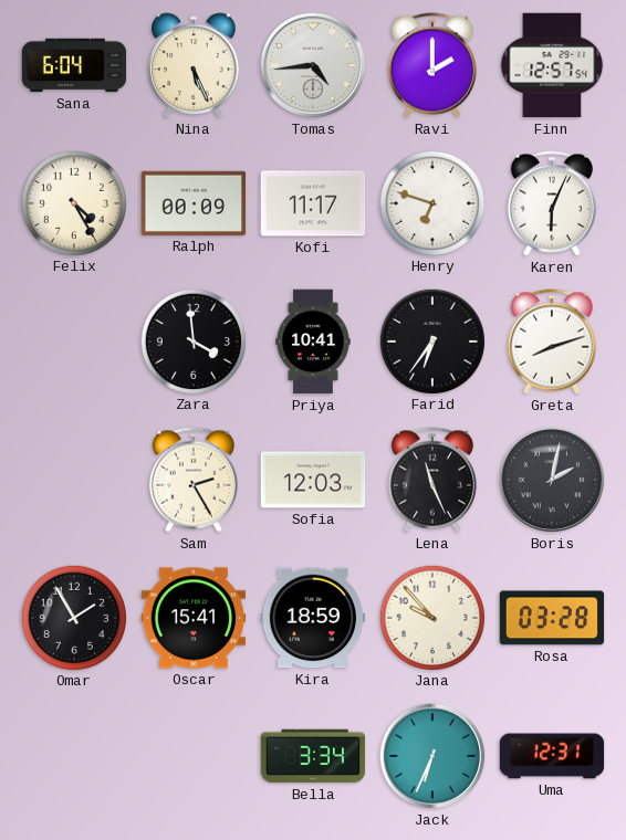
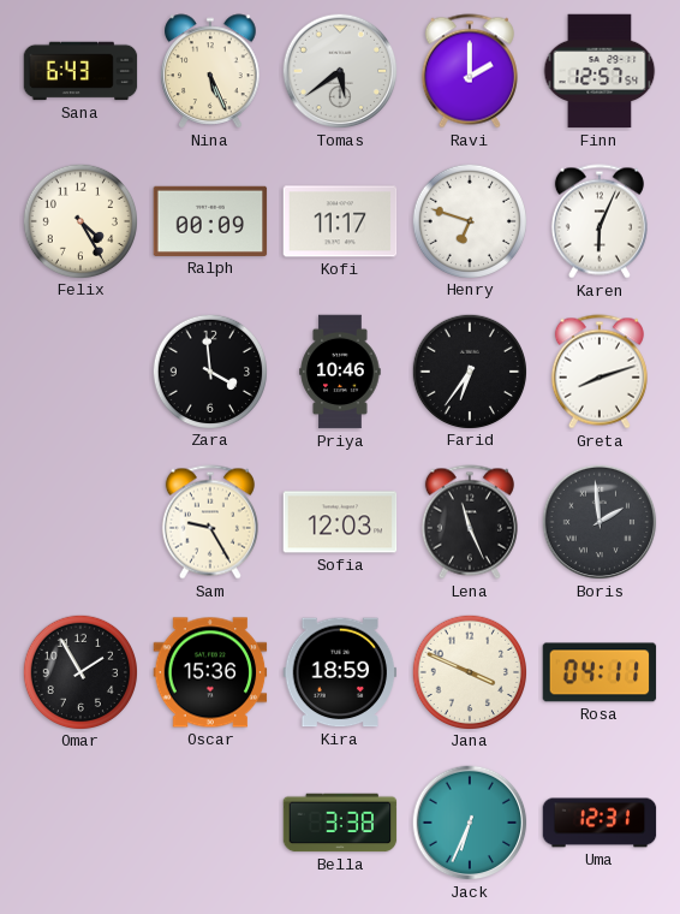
Sana: 6:04 -> 6:43
Tomas: 4:44 -> 5:39
Priya: 10:41 -> 10:46
Sam: 2:25 -> 9:25
Boris: 2:02 -> 1:59
Oscar: 15:41 -> 15:36
Jana: 9:53 -> 3:49
Rosa: 03:28 -> 04:11
Bella: 3:34 -> 3:38
